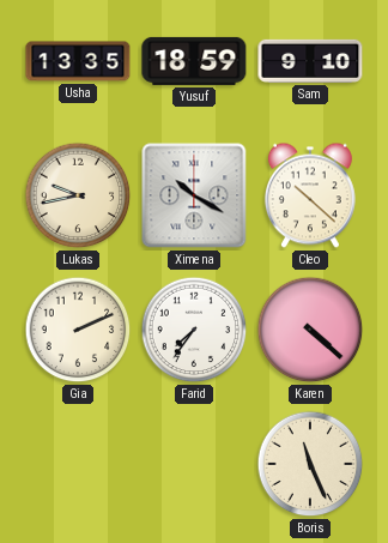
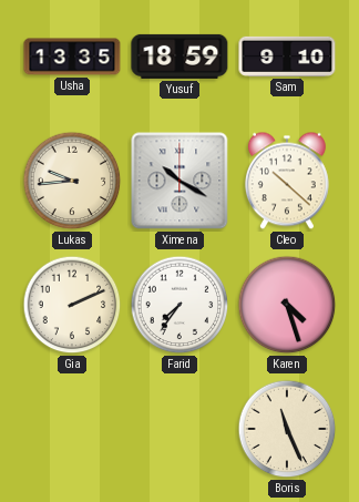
Lukas: 9:43 -> 9:44
Karen: 4:22 -> 4:27
